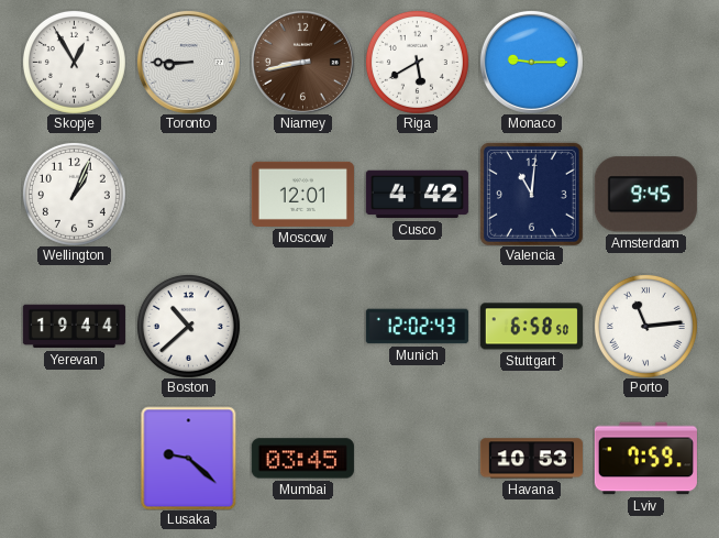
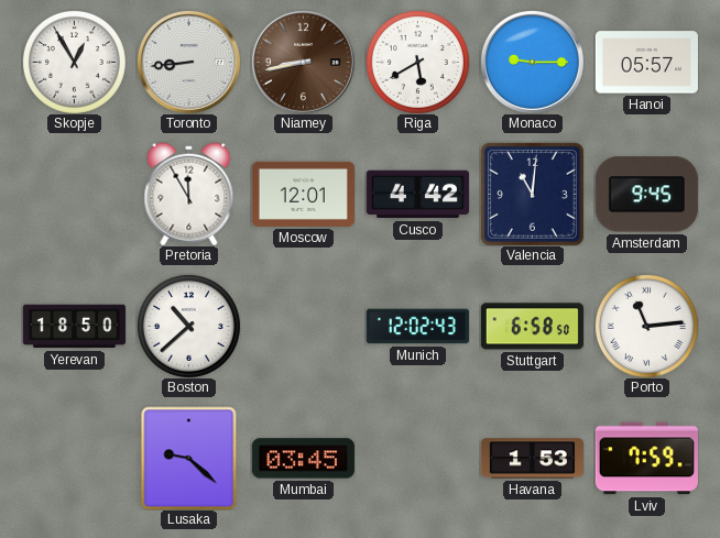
Toronto: 8:45 -> 8:44
Hanoi: none -> 05:57
Wellington: 1:04 -> none
Pretoria: none -> 11:55
Yerevan: 19:44 -> 18:50
Havana: 10:53 -> 1:53
